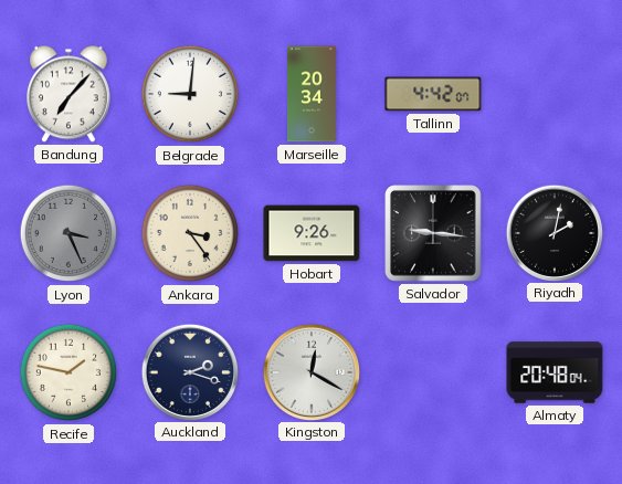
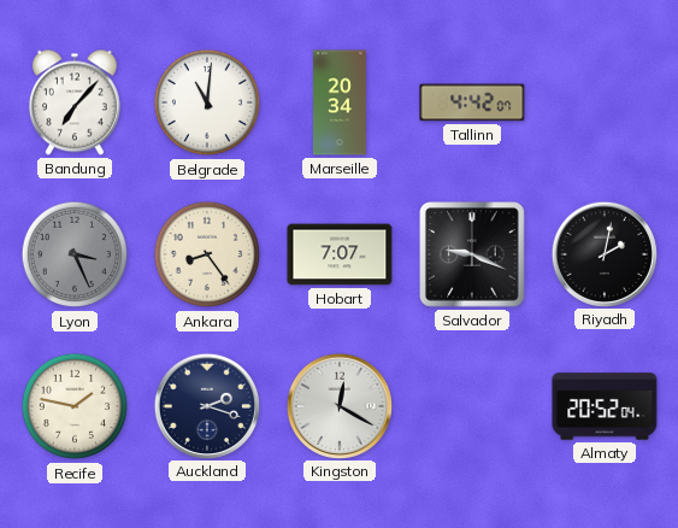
Belgrade: 9:01 -> 11:01
Ankara: 3:24 -> 8:24
Hobart: 9:26 -> 7:07
Salvador: 9:16 -> 9:19
Almaty: 20:48 -> 20:52
